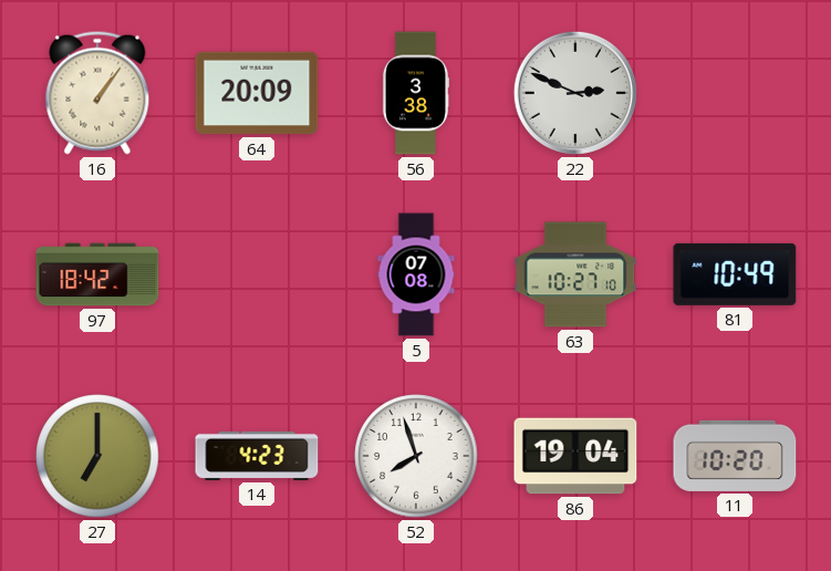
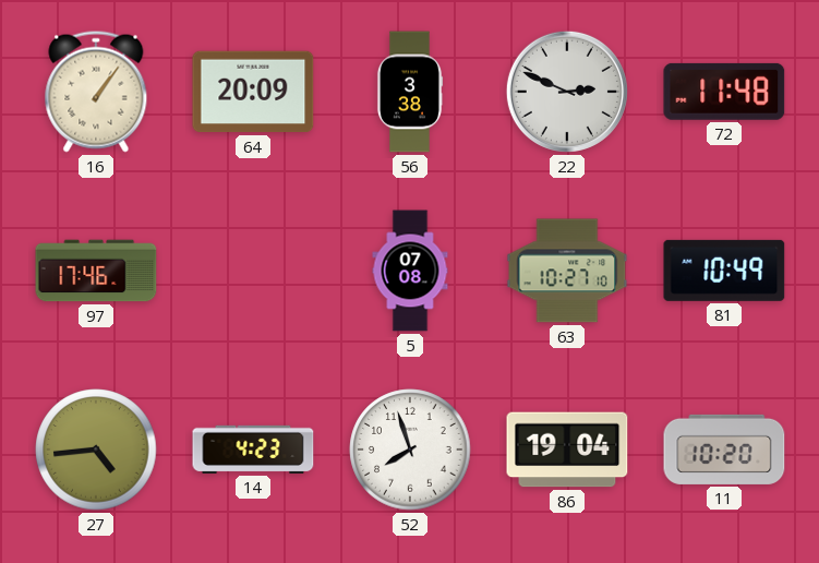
72: none -> 11:48
97: 18:42 -> 17:46
27: 7:00 -> 4:44
